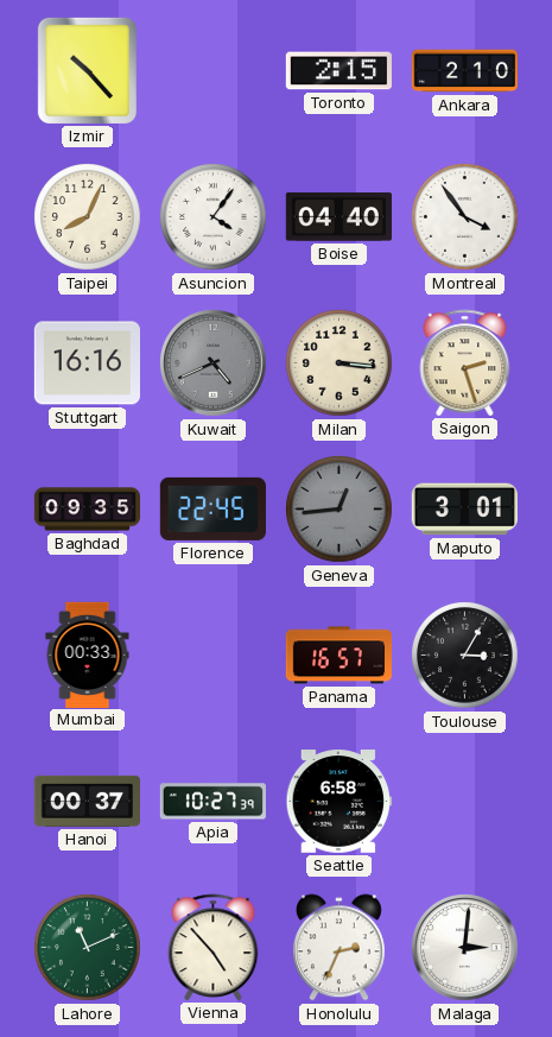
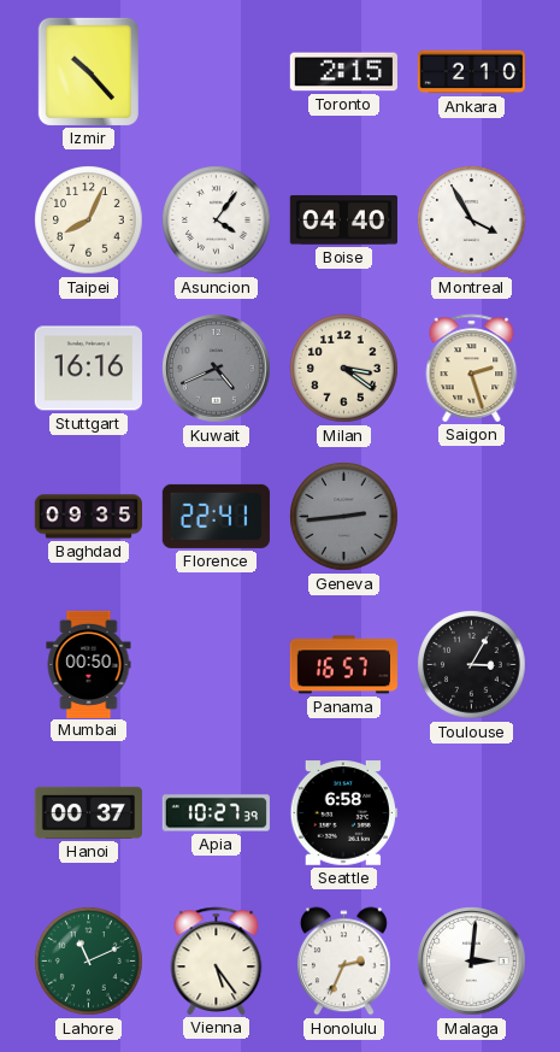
Montreal: 3:54 -> 3:55
Milan: 3:16 -> 3:21
Florence: 22:45 -> 22:41
Geneva: 12:44 -> 2:44
Maputo: 3:01 -> none
Mumbai: 00:33 -> 00:50
Vienna: 4:53 -> 5:24
